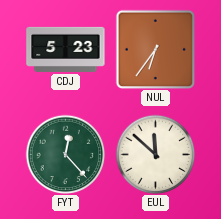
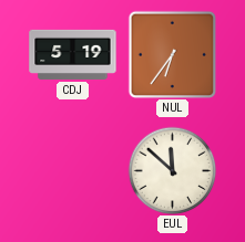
CDJ: 5:23 -> 5:19
FYT: 12:23 -> none
